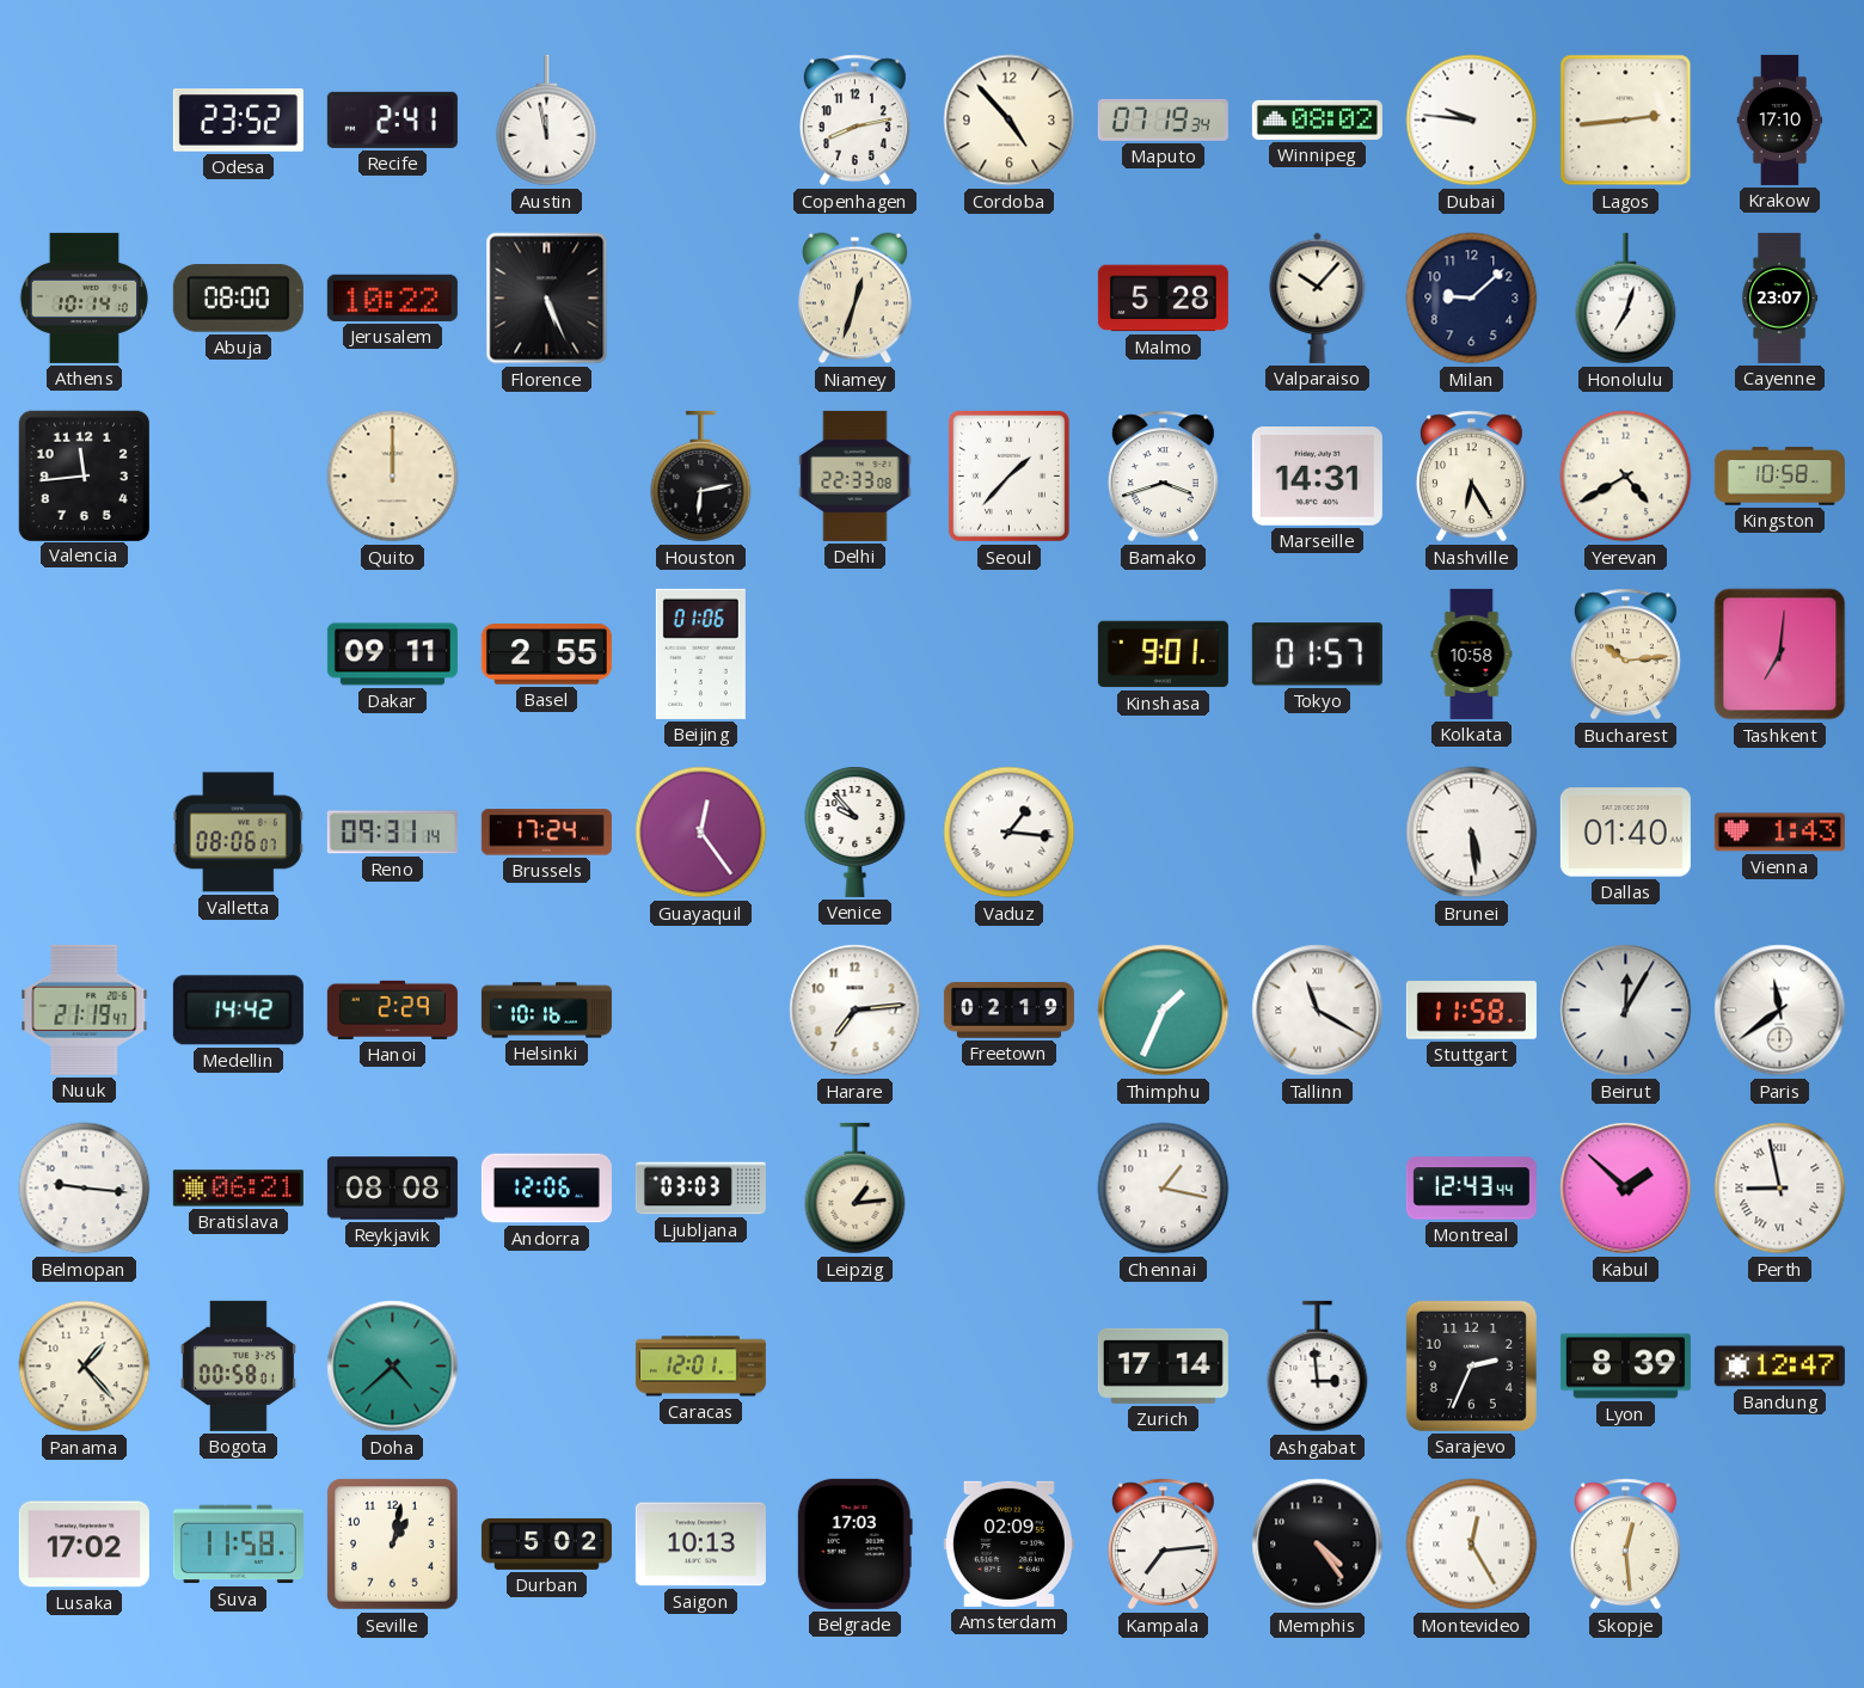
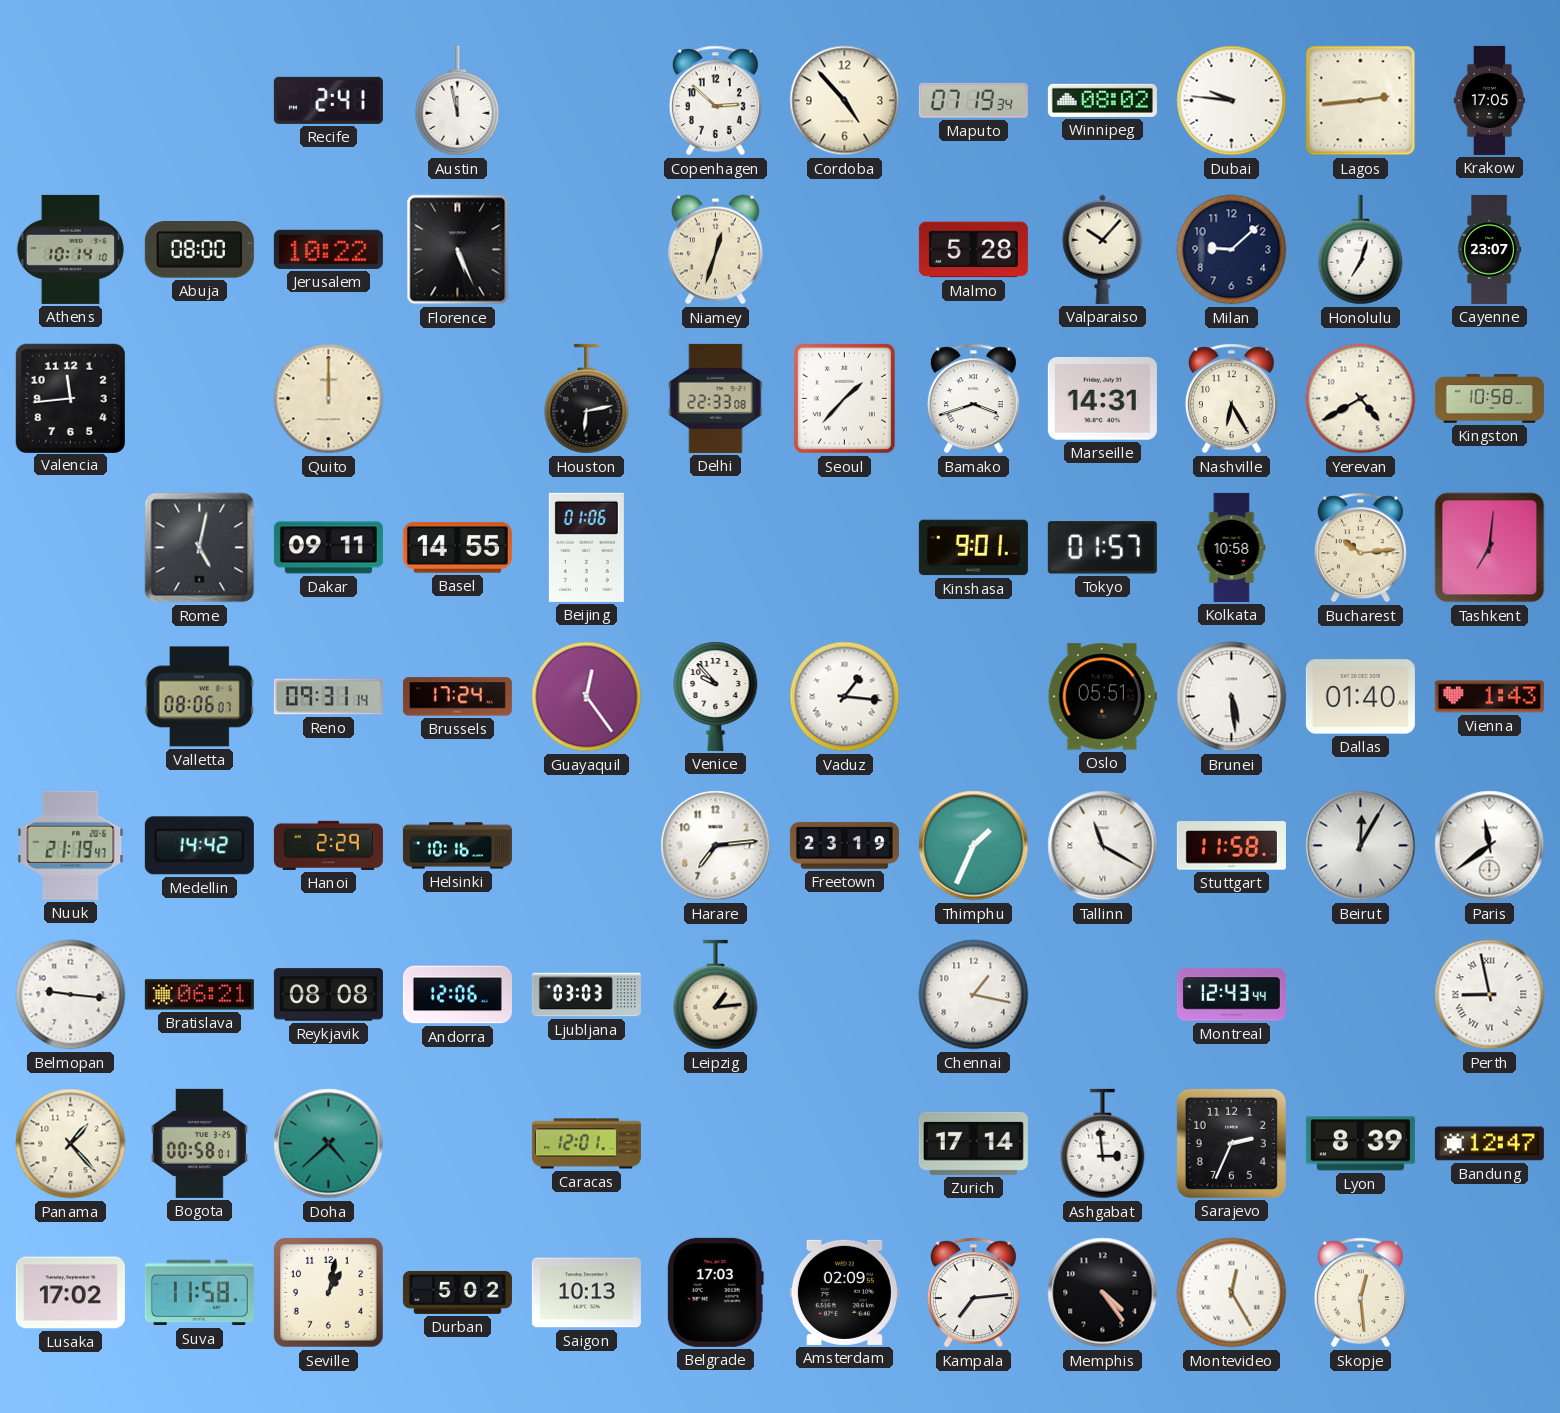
Odesa: 23:52 -> none
Copenhagen: 8:13 -> 2:52
Krakow: 17:10 -> 17:05
Rome: none -> 5:02
Basel: 2:55 -> 14:55
Oslo: none -> 05:51
Freetown: 02:19 -> 23:19
Kabul: 1:52 -> none
